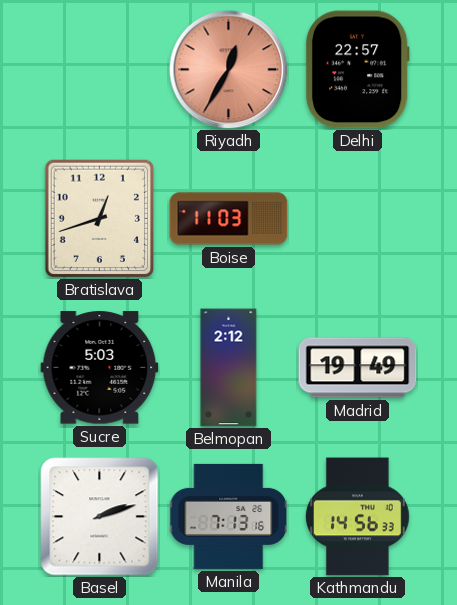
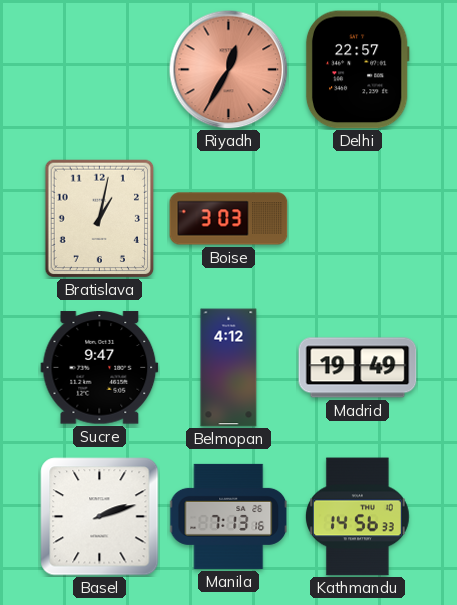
Bratislava: 12:42 -> 1:02
Boise: 11:03 -> 3:03
Sucre: 5:03 -> 9:47
Belmopan: 2:12 -> 4:12
